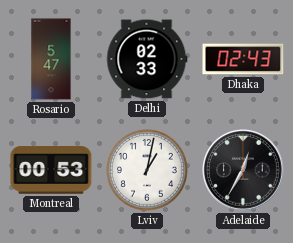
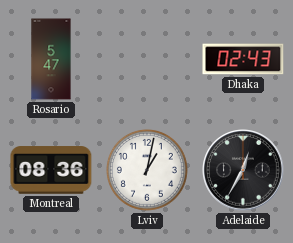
Delhi: 02:33 -> none
Montreal: 00:53 -> 08:36
